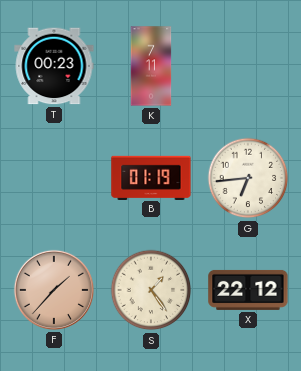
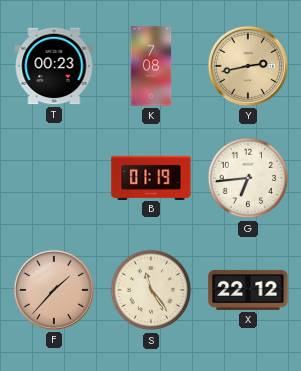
K: 7:11 -> 7:08
Y: none -> 2:43
S: 1:24 -> 11:24
